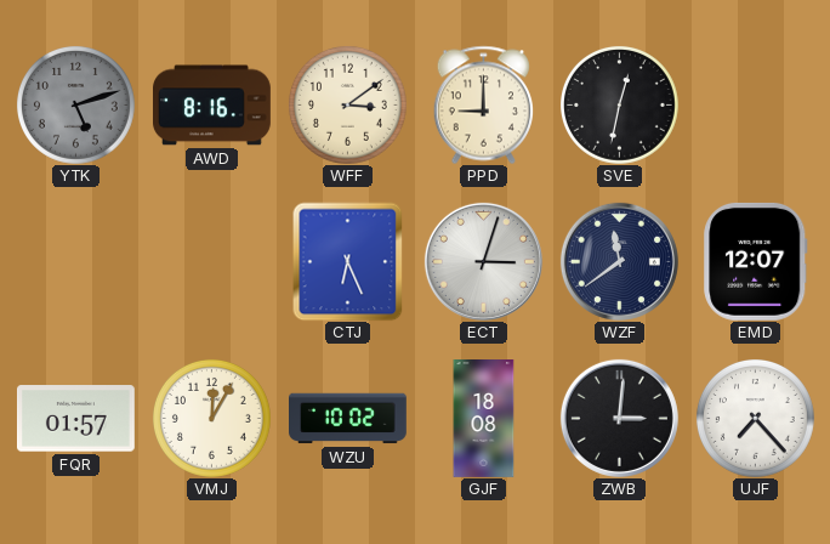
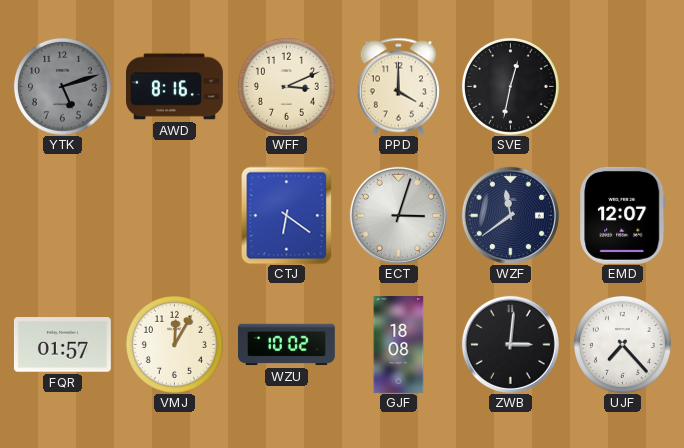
WFF: 3:09 -> 3:11
PPD: 9:00 -> 4:00
CTJ: 6:26 -> 6:21
